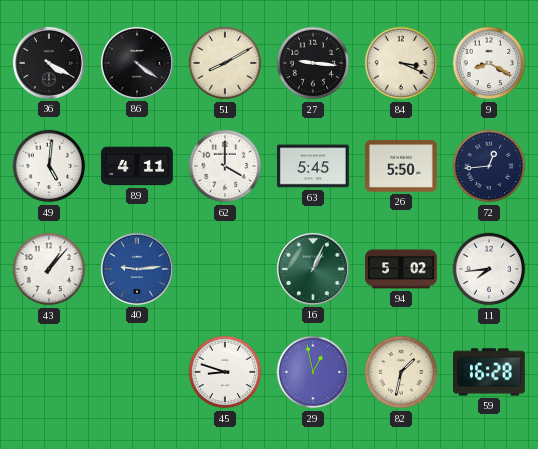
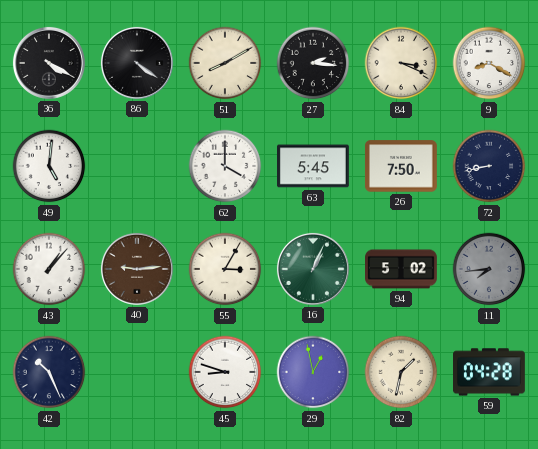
27: 9:16 -> 2:16
89: 4:11 -> none
26: 5:50 -> 7:50
72: 12:44 -> 8:43
40 dial: blue -> brown
55: none -> 3:05
11 dial: white -> grey
42: none -> 10:26
59: 16:28 -> 04:28
